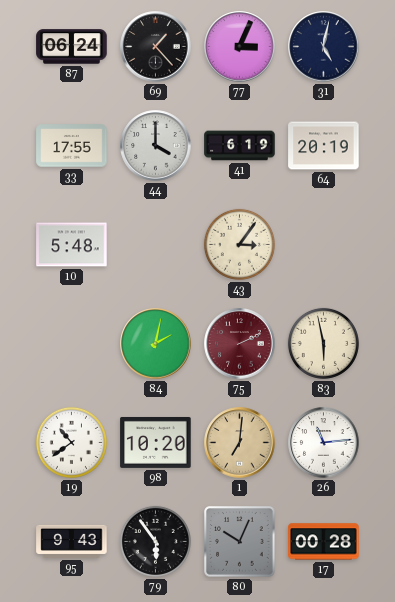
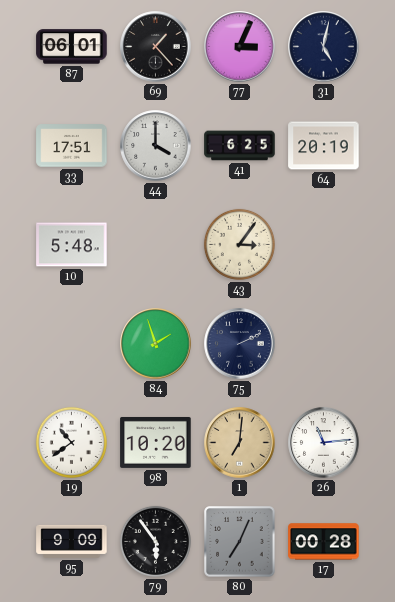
87: 06:24 -> 06:01
33: 17:55 -> 17:51
41: 6:19 -> 6:25
84: 2:02 -> 1:57
75 dial: burgundy -> navy
83: 5:58 -> none
95: 9:43 -> 9:09
80: 10:04 -> 7:04
